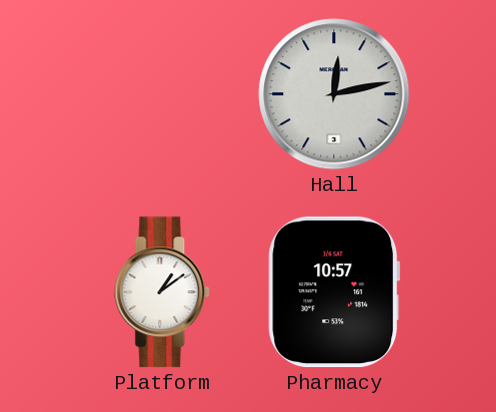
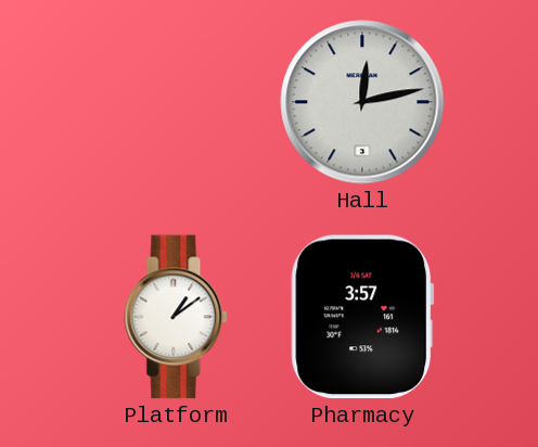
Pharmacy: 10:57 -> 3:57
